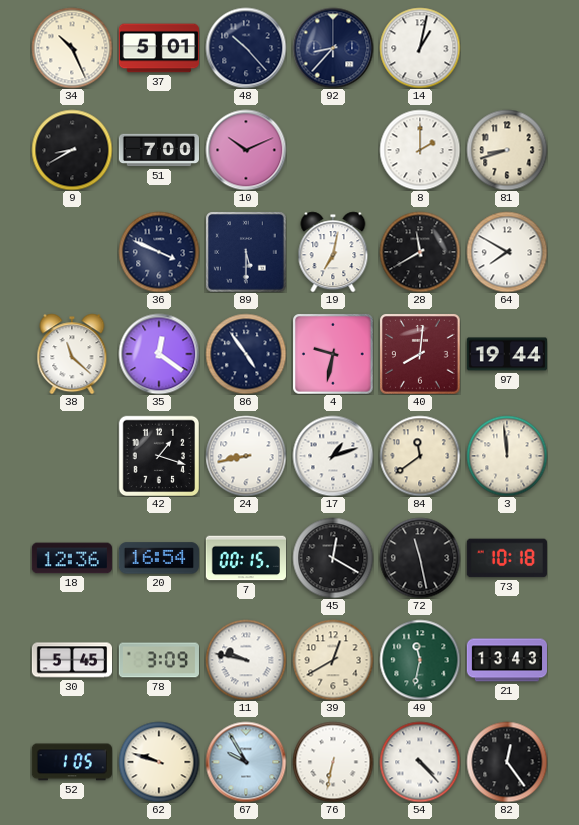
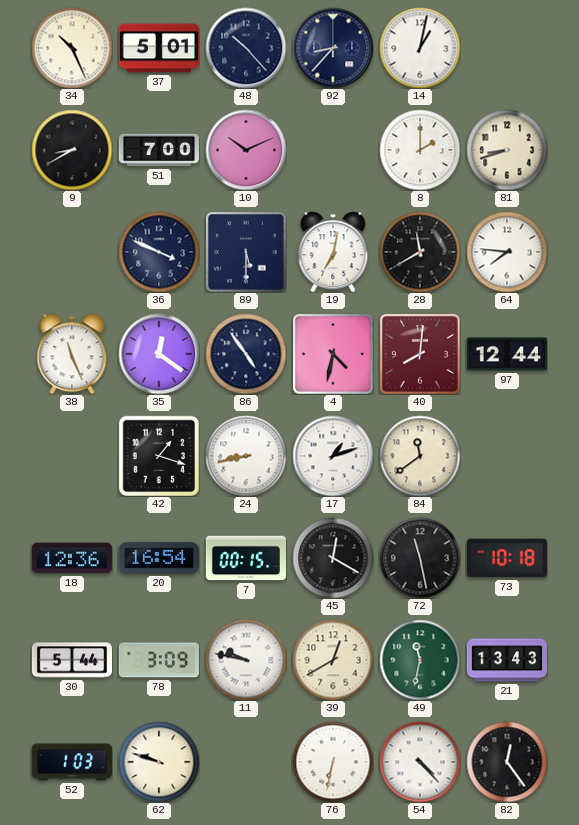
64: 7:50 -> 7:46
38: 11:22 -> 11:26
4: 9:32 -> 4:32
97: 19:44 -> 12:44
3: 11:59 -> none
30: 5:45 -> 5:44
52: 1:05 -> 1:03
67: 9:55 -> none
